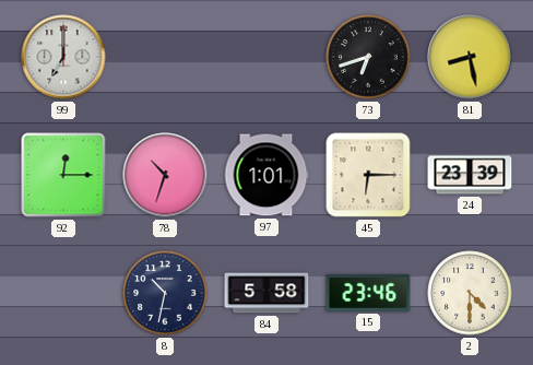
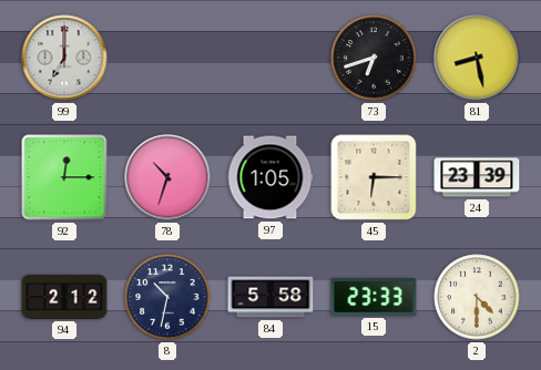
97: 1:01 -> 1:05
94: none -> 2:12
15: 23:46 -> 23:33
